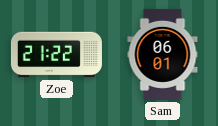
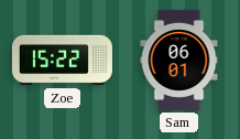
Zoe: 21:22 -> 15:22
